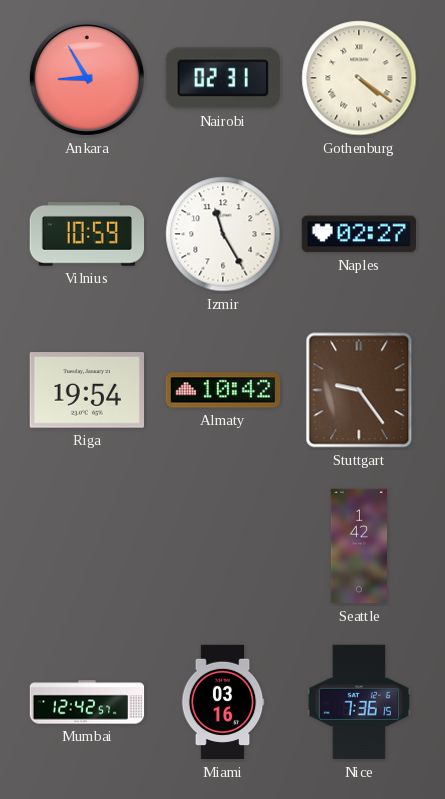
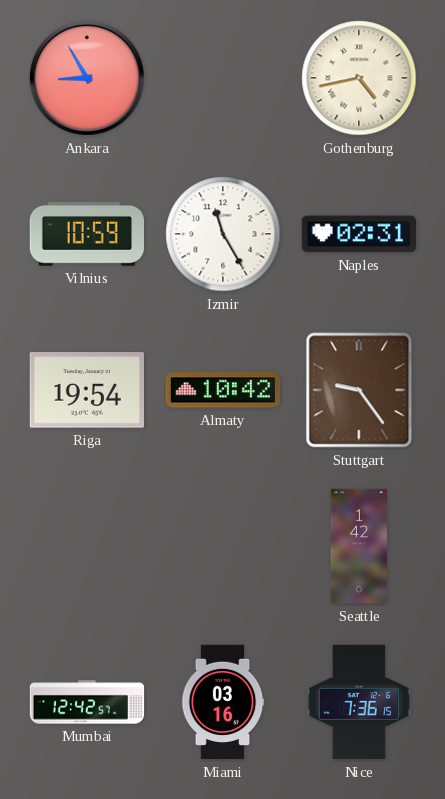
Nairobi: 02:31 -> none
Gothenburg: 4:21 -> 4:43
Naples: 02:27 -> 02:31
